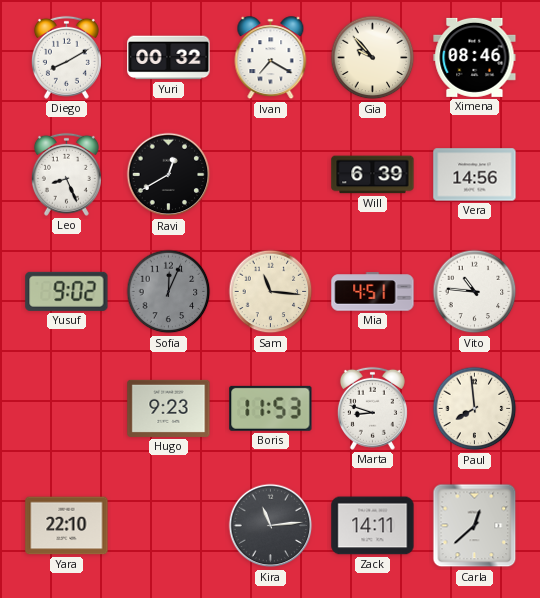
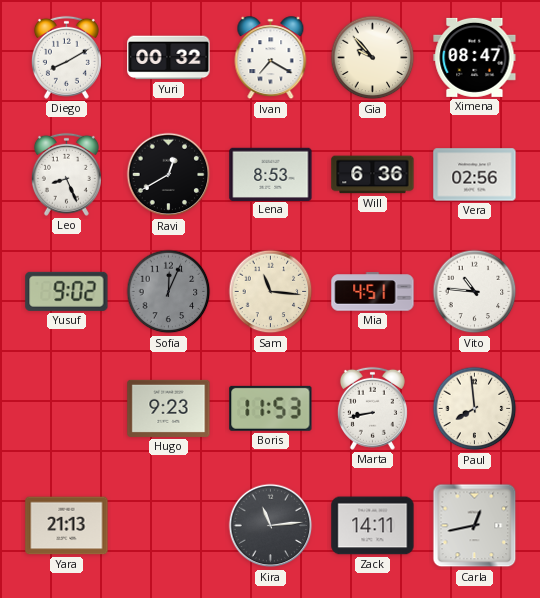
Ximena: 08:46 -> 08:47
Lena: none -> 8:53
Will: 6:39 -> 6:36
Vera: 14:56 -> 02:56
Marta: 8:48 -> 8:43
Yara: 22:10 -> 21:13
Carla: 12:38 -> 12:43
